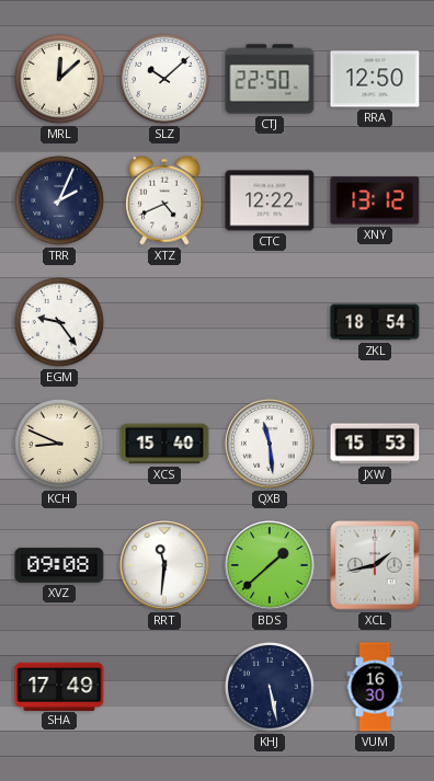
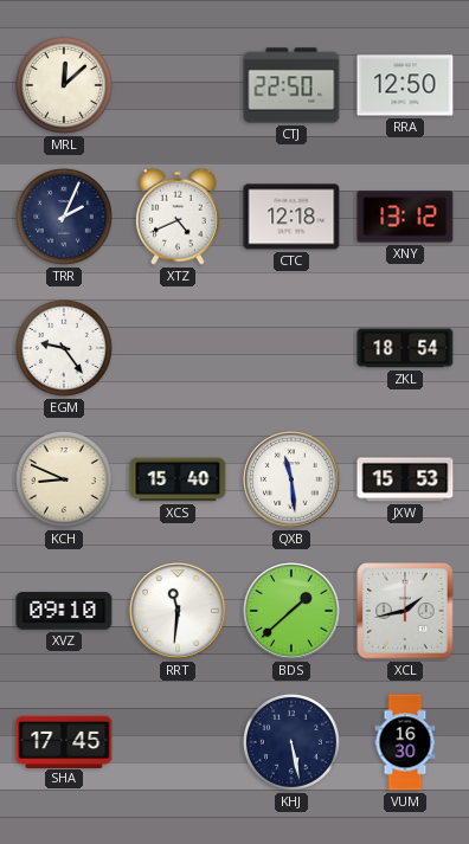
SLZ: 10:08 -> none
CTC: 12:22 -> 12:18
XVZ: 09:08 -> 09:10
SHA: 17:49 -> 17:45
